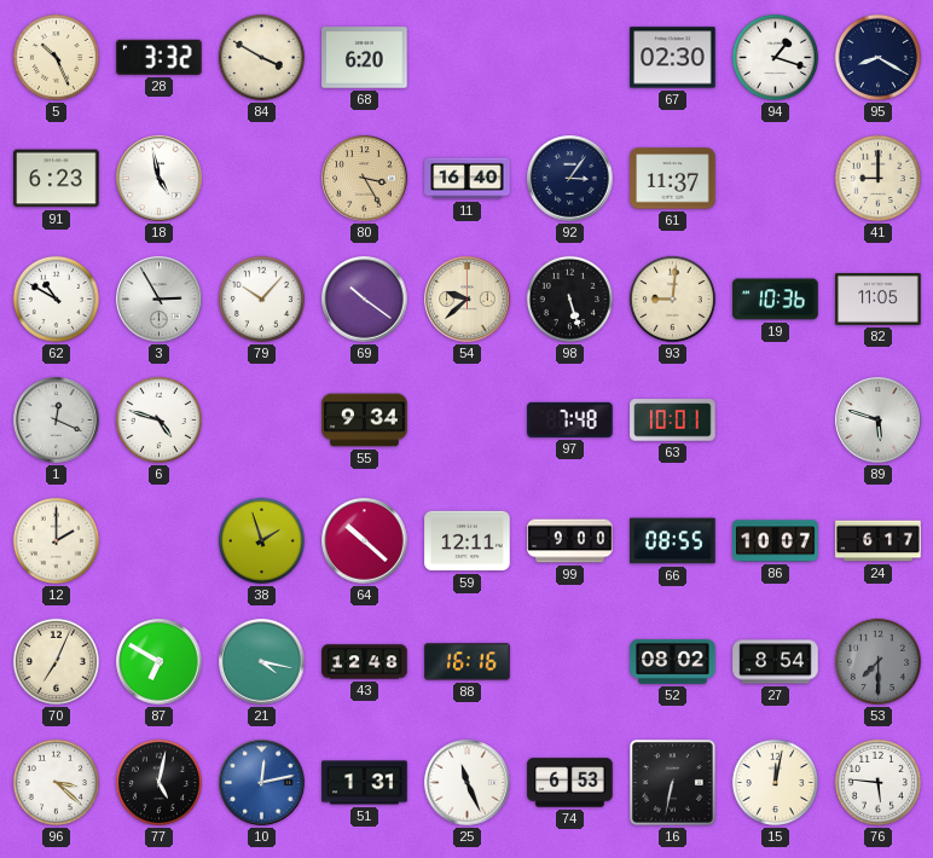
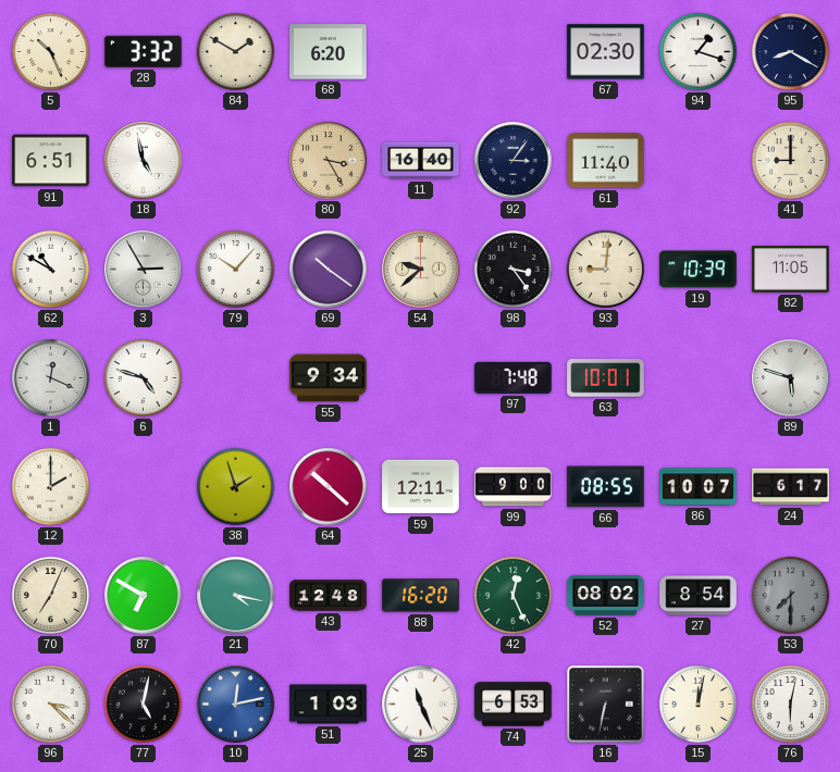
84: 3:50 -> 1:50
91: 6:23 -> 6:51
61: 11:37 -> 11:40
98: 5:27 -> 3:24
19: 10:36 -> 10:39
88: 16:16 -> 16:20
42: none -> 12:26
51: 1:31 -> 1:03
76: 5:46 -> 6:02
